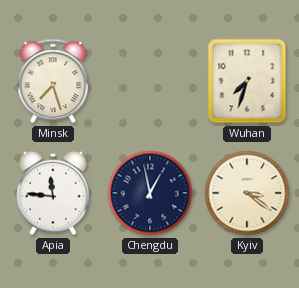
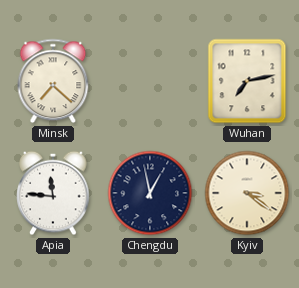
Minsk: 7:27 -> 7:22
Wuhan: 7:33 -> 7:13
